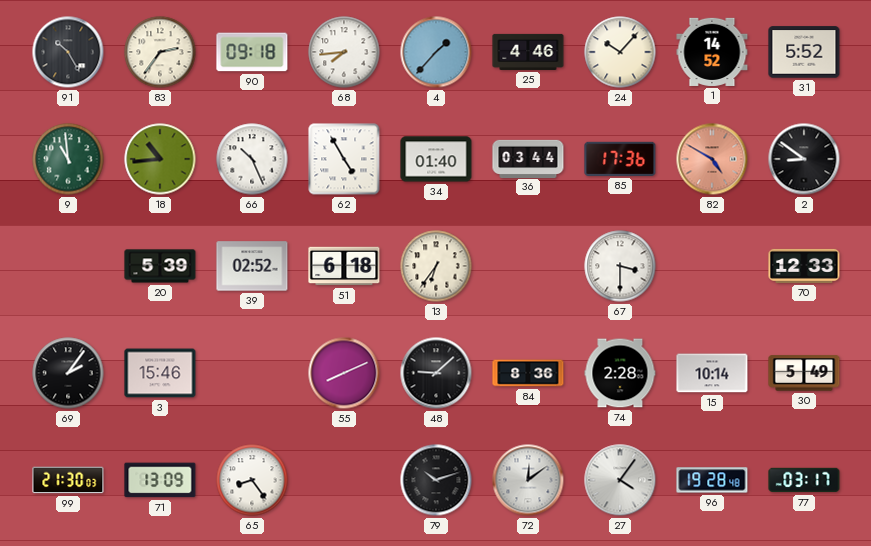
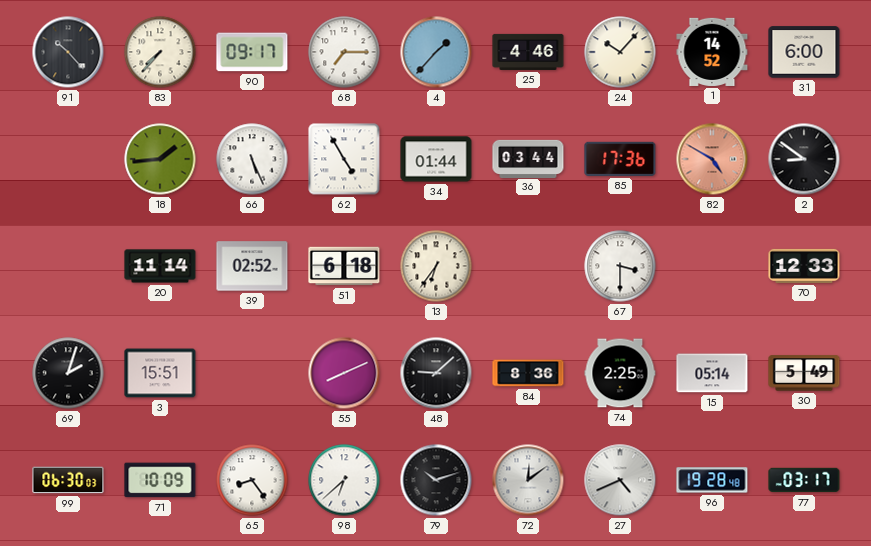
91: 10:25 -> 10:23
83: 2:36 -> 7:37
90: 09:18 -> 09:17
68: 7:44 -> 7:15
31: 5:52 -> 6:00
9: 10:59 -> none
18: 10:44 -> 1:44
66: 10:26 -> 5:26
34: 01:40 -> 01:44
20: 5:39 -> 11:14
69: 2:06 -> 2:03
3: 15:46 -> 15:51
74: 2:28 -> 2:25
15: 10:14 -> 05:14
99: 21:30 -> 06:30
71: 13:09 -> 10:09
98: none -> 6:38
27: 4:06 -> 4:41
